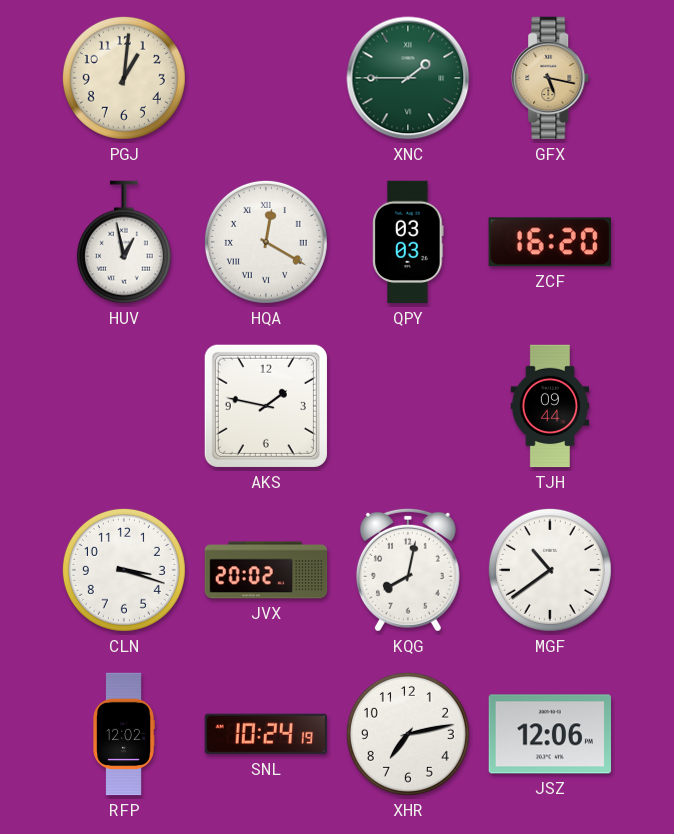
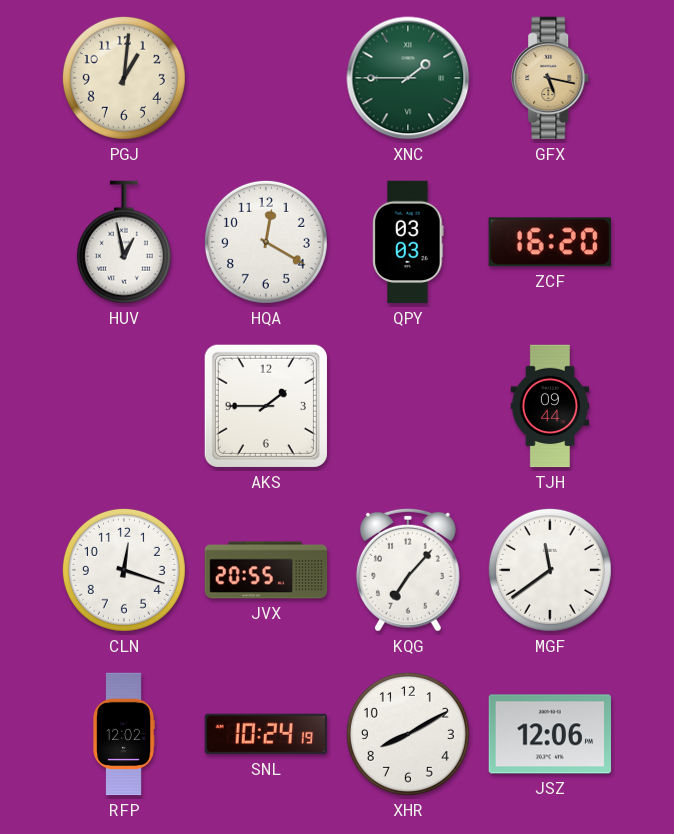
HQA numerals: Roman -> Arabic
AKS: 1:47 -> 1:45
CLN: 3:18 -> 12:18
JVX: 20:02 -> 20:55
KQG: 8:02 -> 7:07
MGF: 10:39 -> 11:39
XHR: 7:13 -> 8:10
